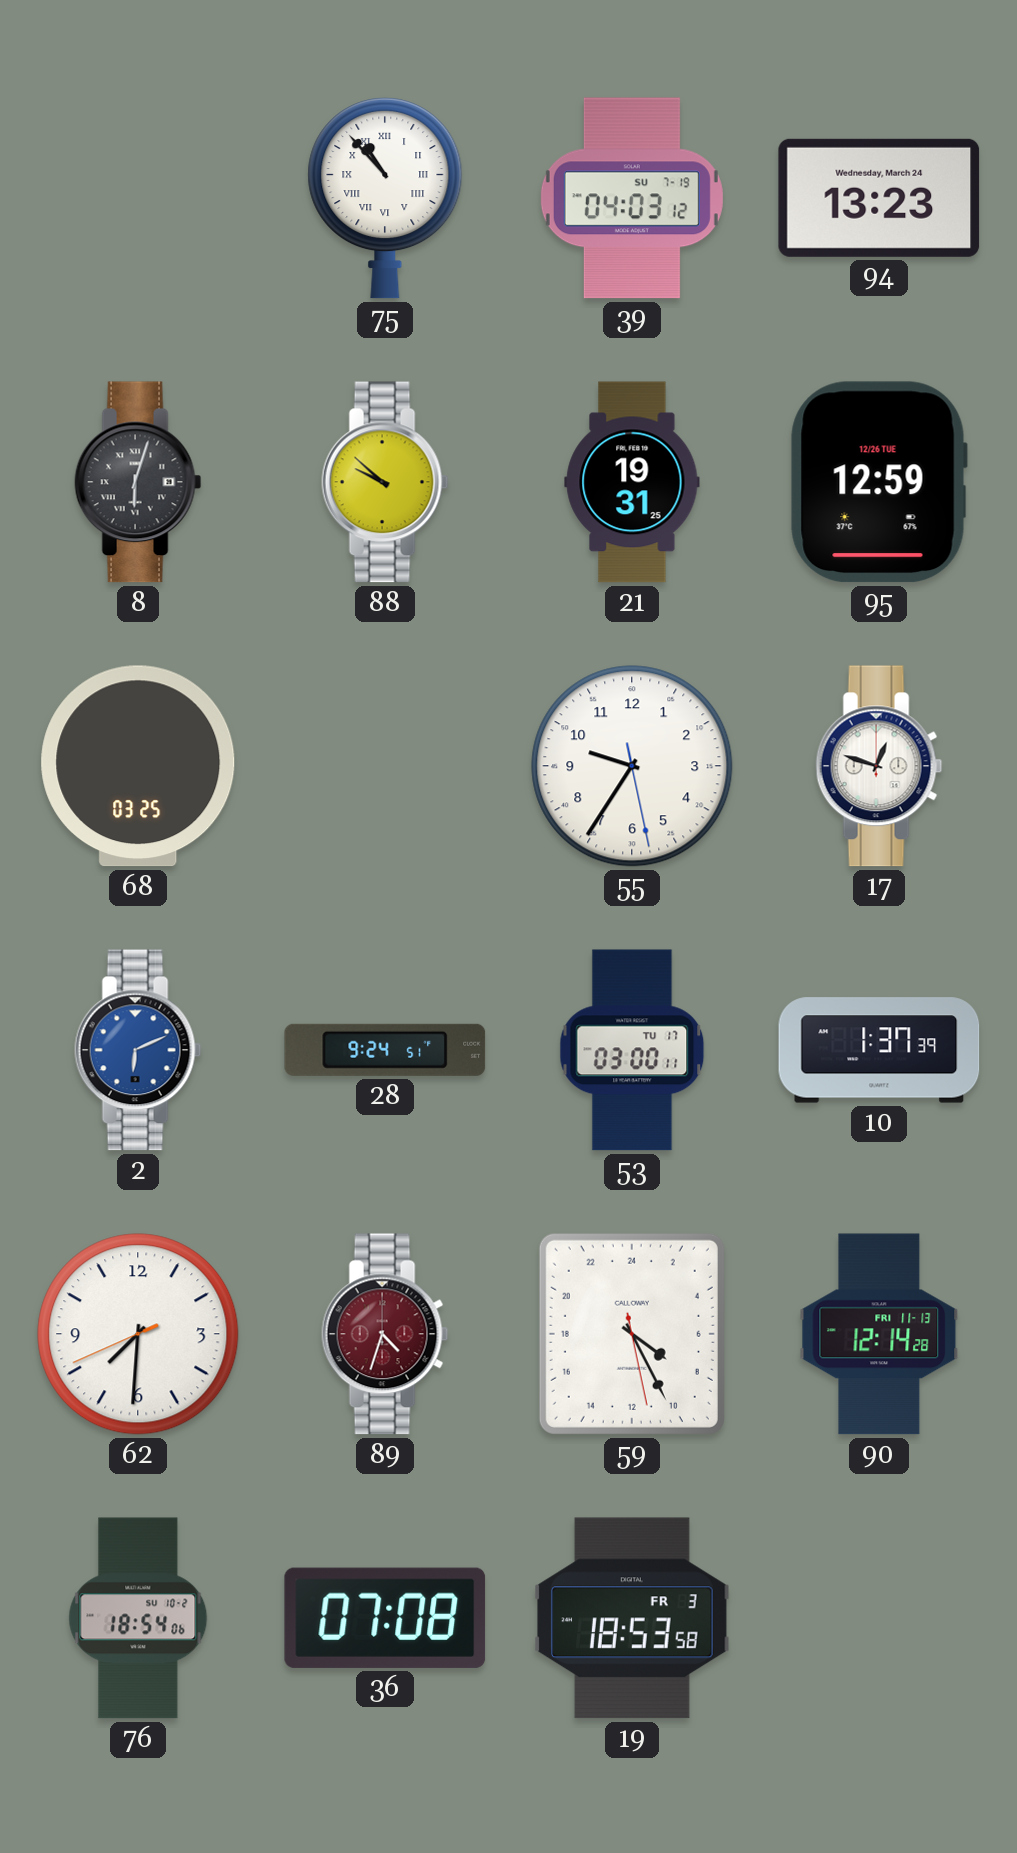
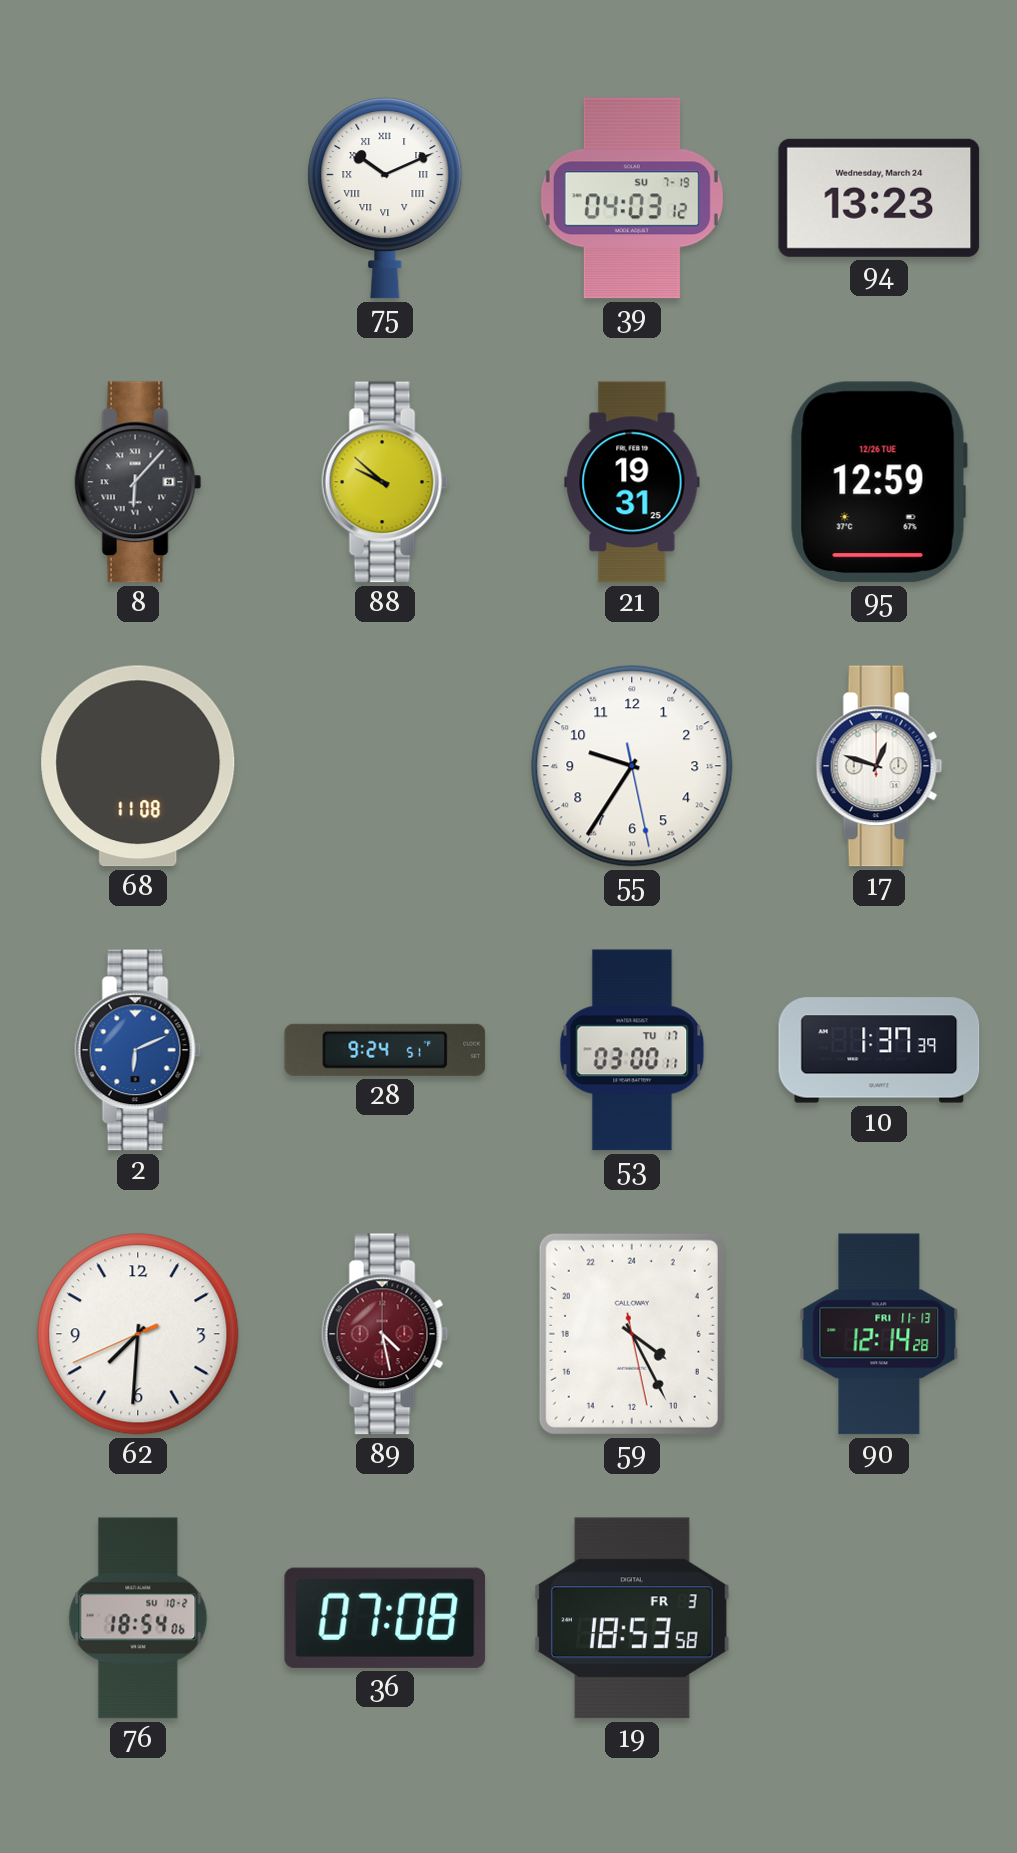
75: 10:53 -> 10:11
8: 6:03 -> 6:07
68: 03:25 -> 11:08
89: 4:33 -> 4:28
